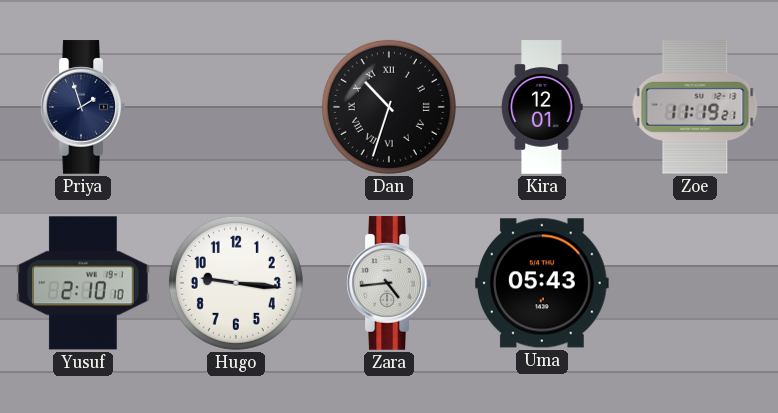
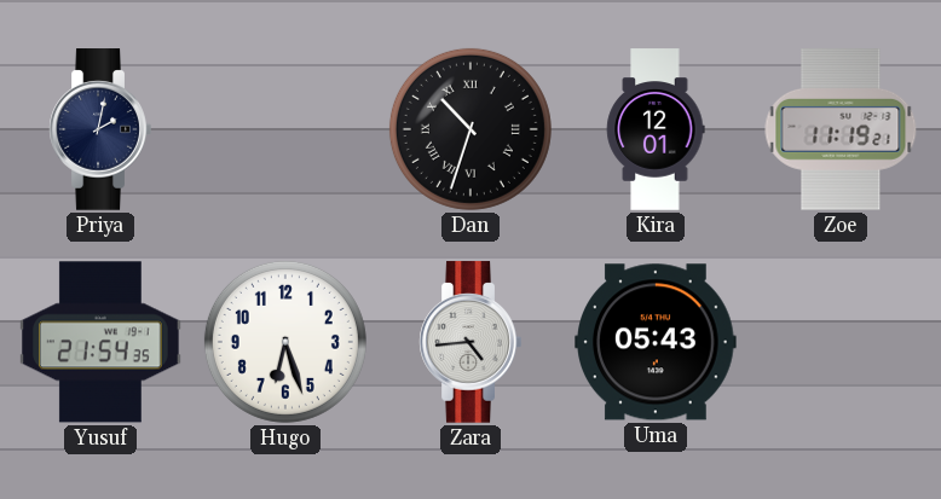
Priya: 1:57 -> 2:02
Yusuf: 2:10 -> 21:54
Hugo: 9:16 -> 6:27
